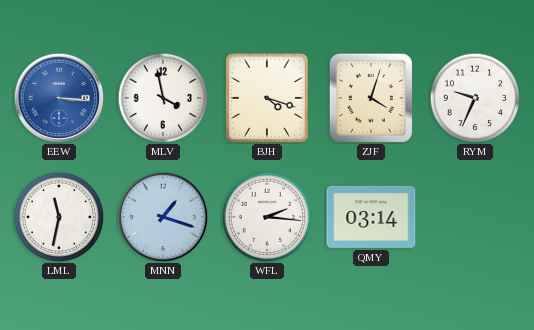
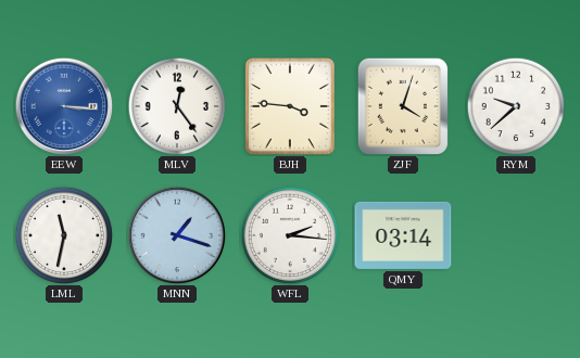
MLV: 3:58 -> 12:24
BJH: 4:18 -> 3:46
RYM: 9:34 -> 9:38
